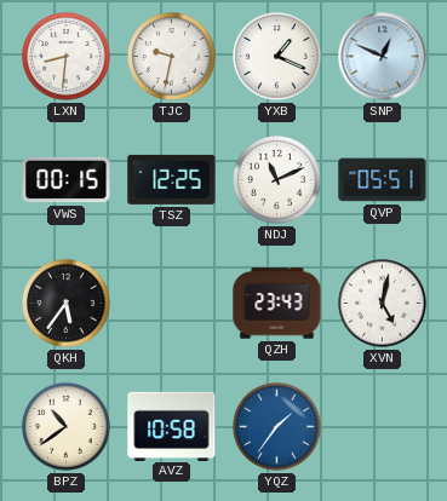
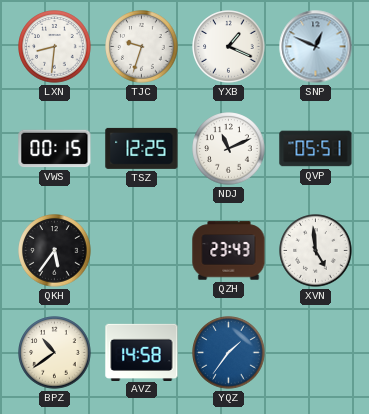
TJC: 9:32 -> 9:33
XVN: 5:02 -> 4:59
AVZ: 10:58 -> 14:58
